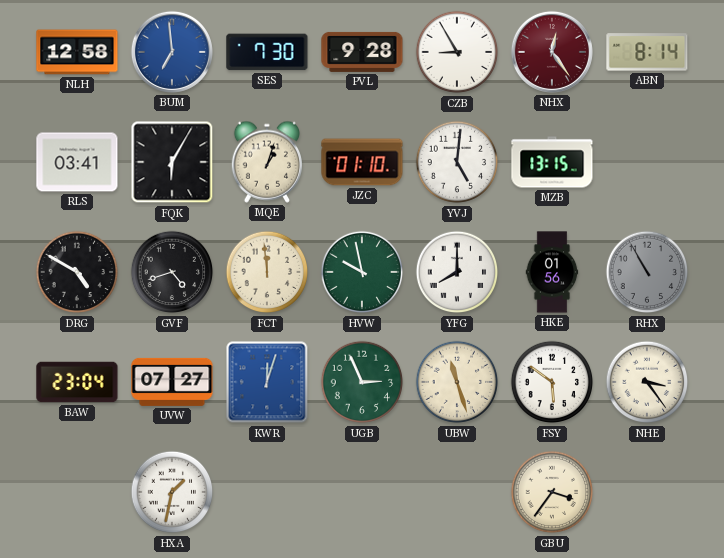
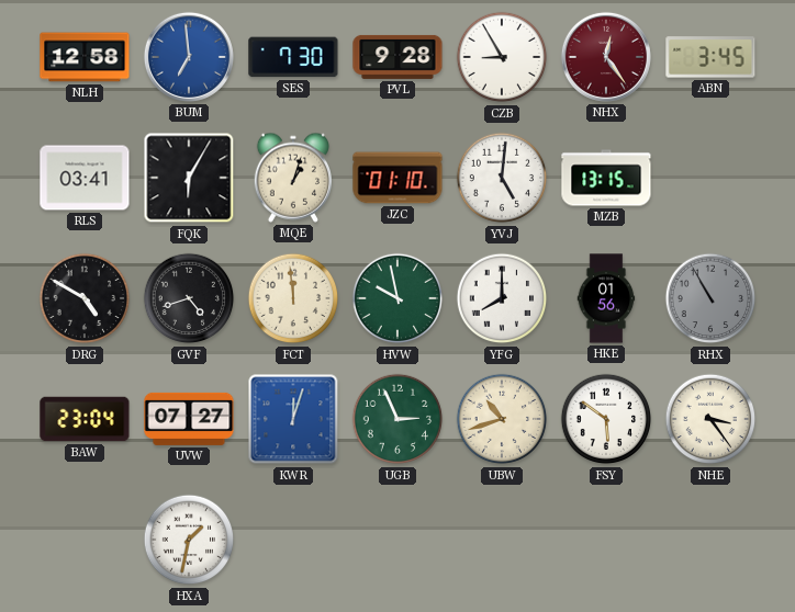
ABN: 8:14 -> 3:45
UBW: 11:27 -> 10:42
GBU: 3:36 -> none
